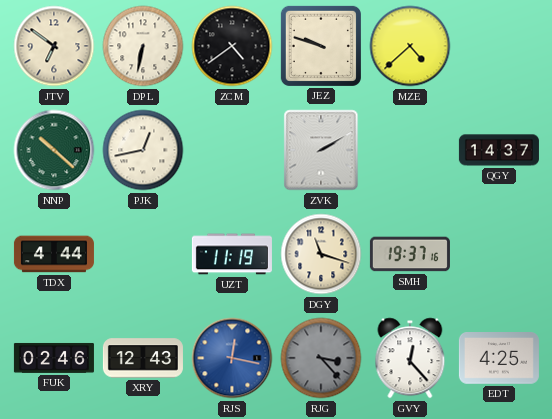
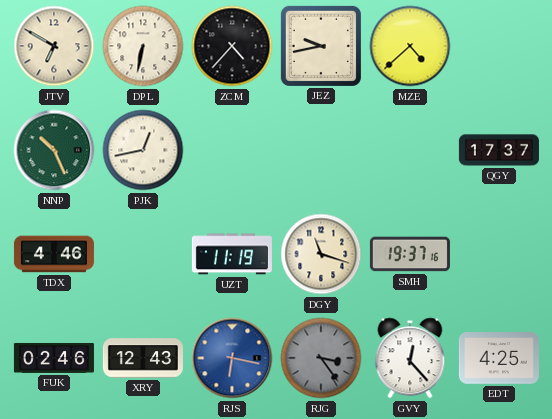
JTV: 6:51 -> 6:50
ZCM: 4:39 -> 4:37
JEZ: 9:48 -> 9:43
NNP: 10:22 -> 10:26
ZVK: 2:10 -> none
QGY: 14:37 -> 17:37
TDX: 4:44 -> 4:46
RJS: 12:17 -> 6:17
RJG: 3:23 -> 3:24
